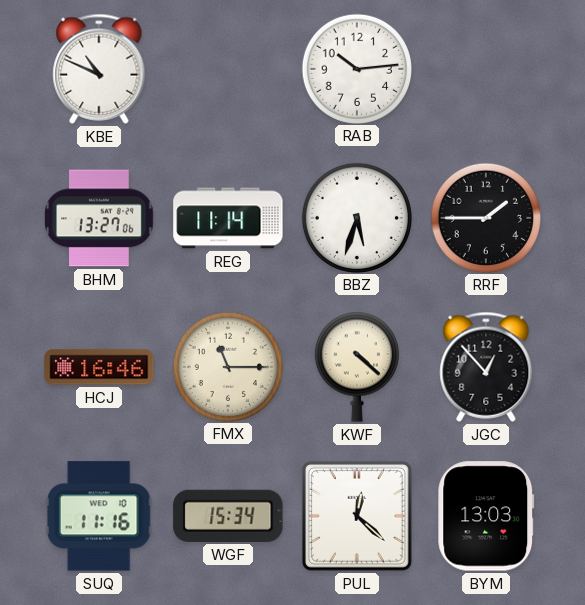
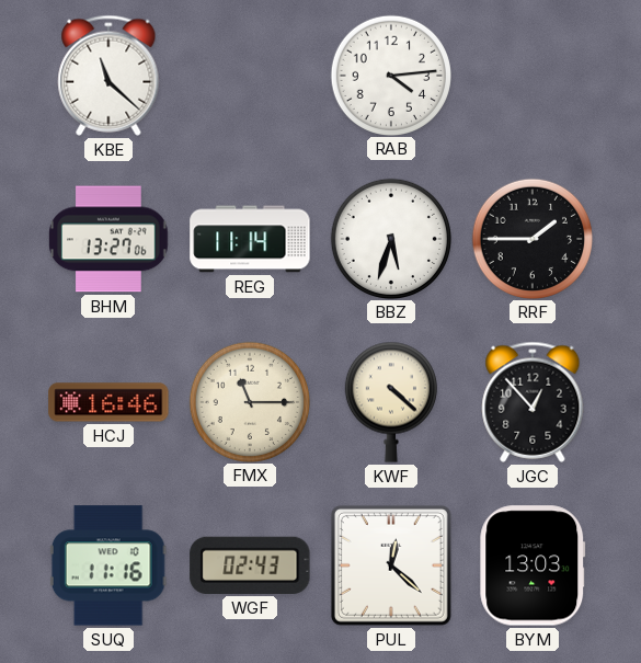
KBE: 10:49 -> 11:22
RAB: 10:14 -> 4:14
WGF: 15:34 -> 02:43
